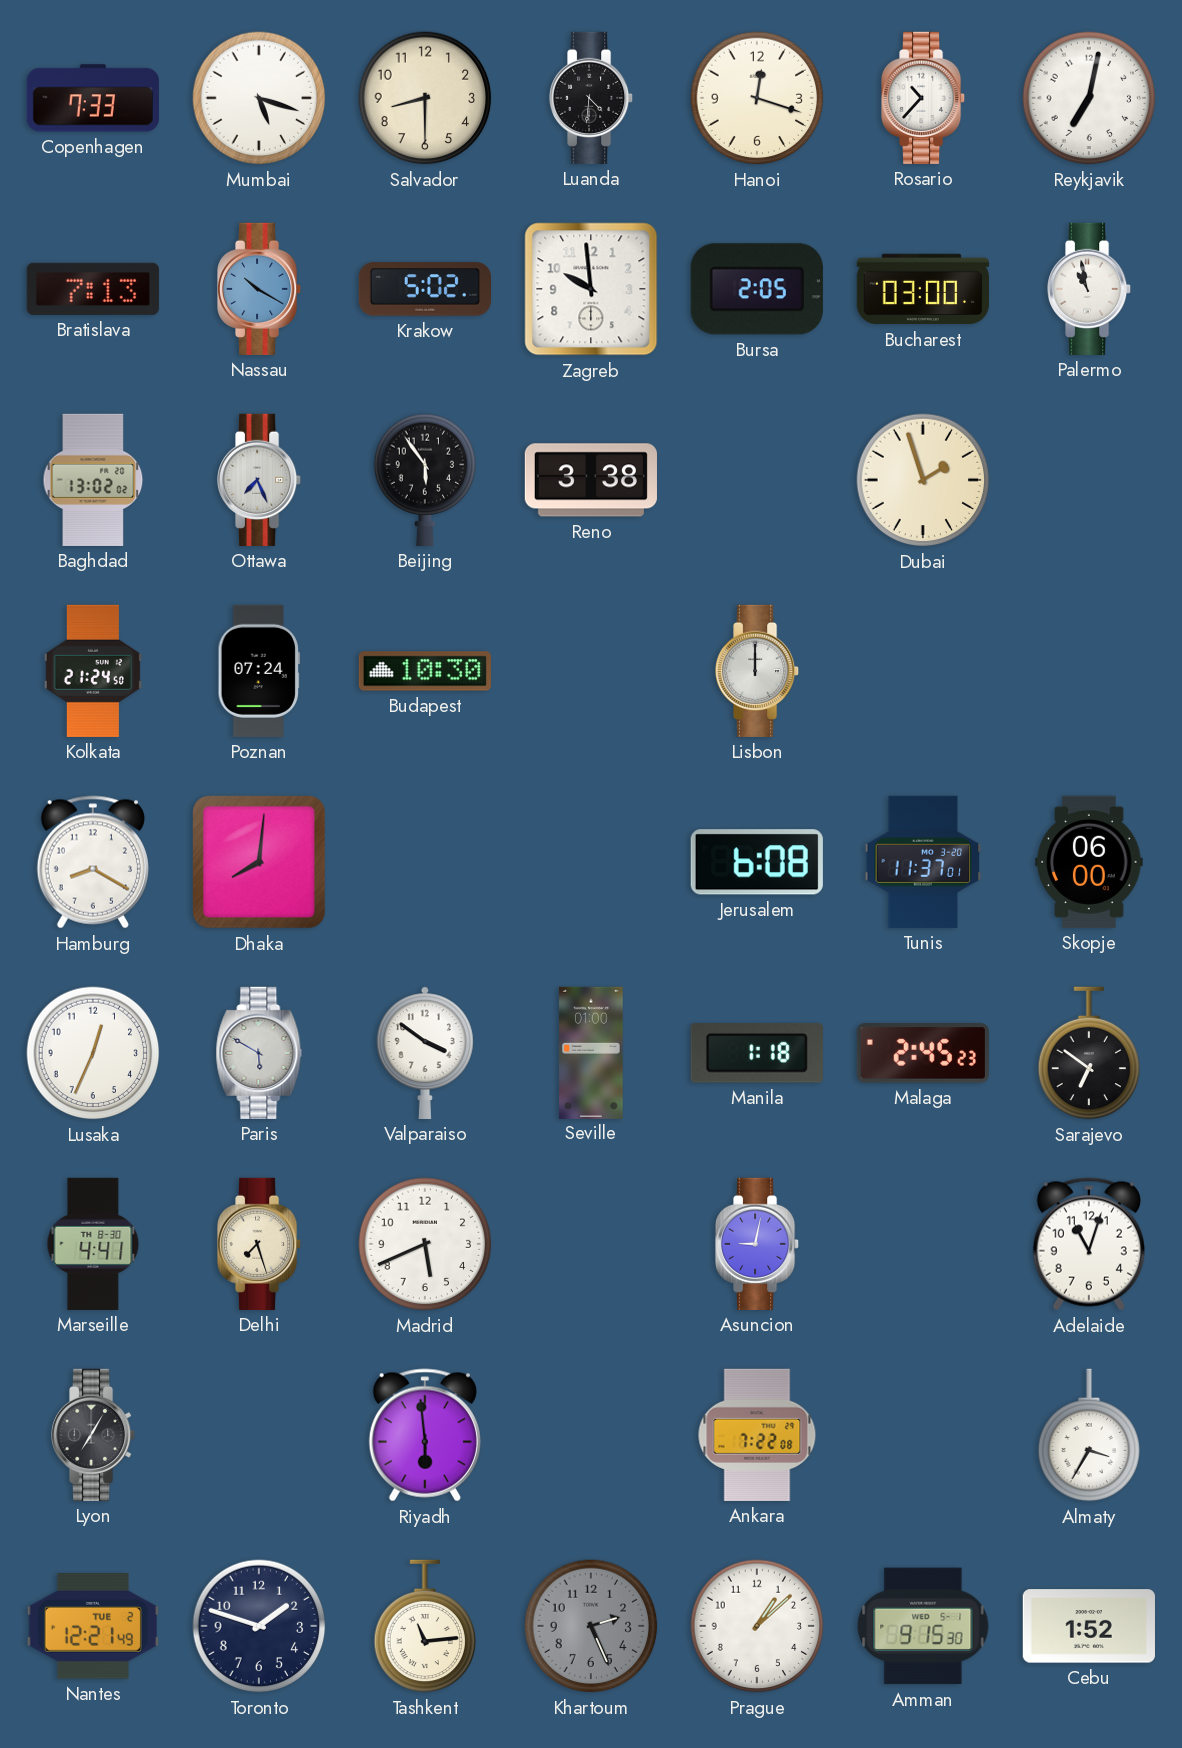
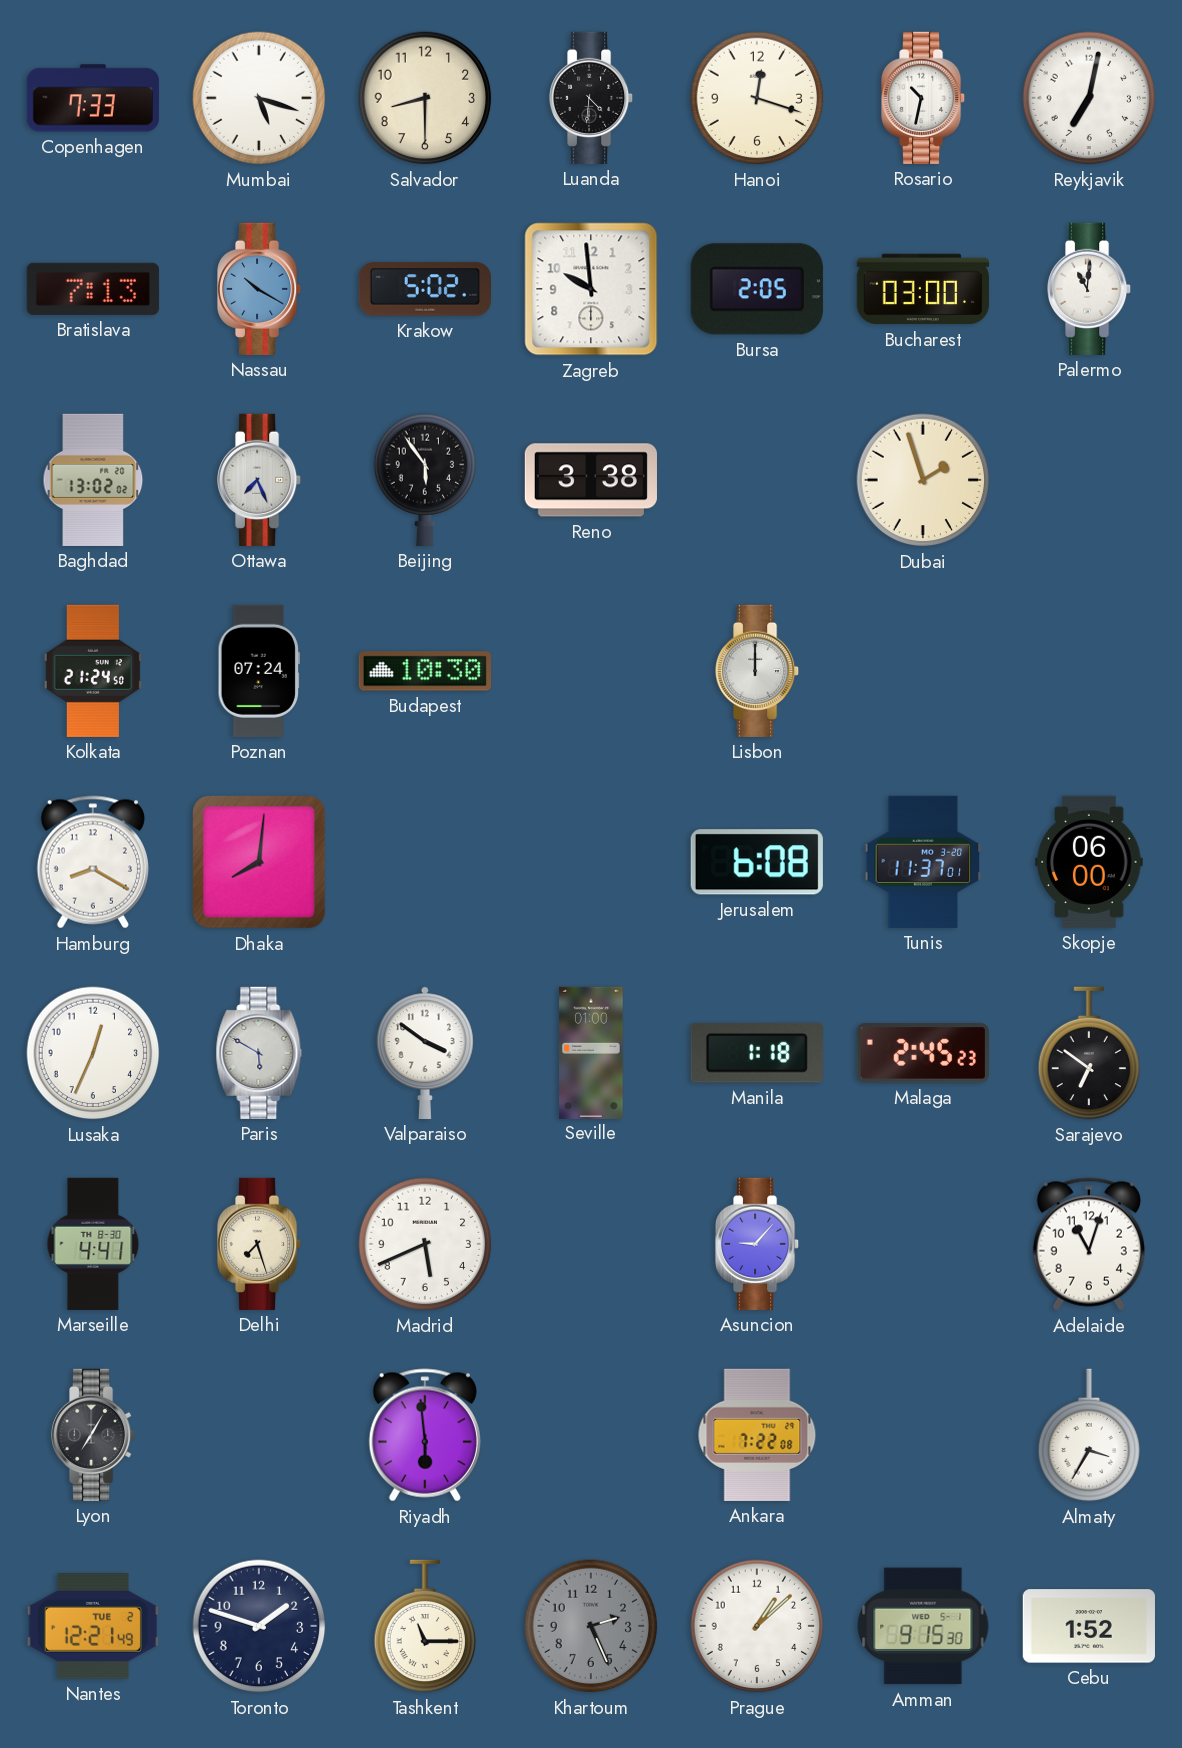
Rosario: 10:37 -> 10:32
Palermo: 10:58 -> 11:01
Asuncion: 9:02 -> 9:07
Tashkent: 11:14 -> 11:15
